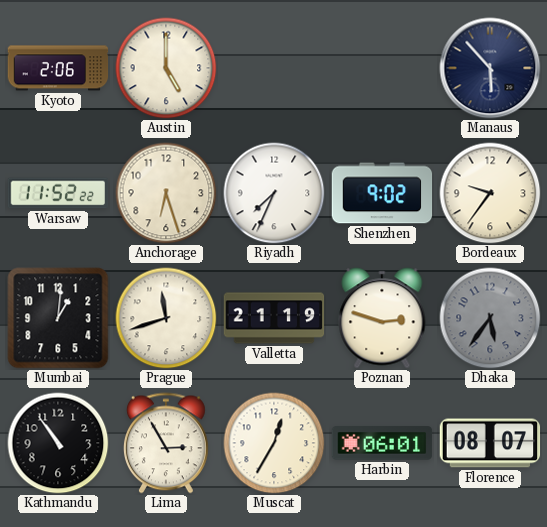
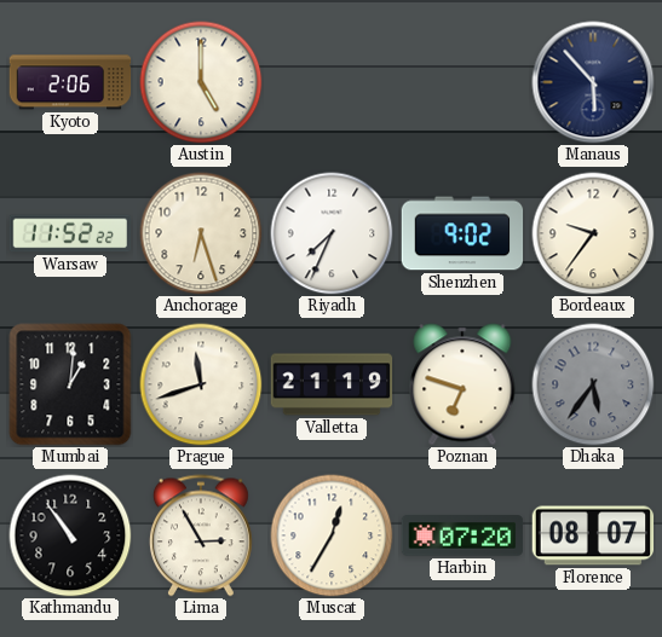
Poznan: 2:48 -> 6:48
Harbin: 06:01 -> 07:20
